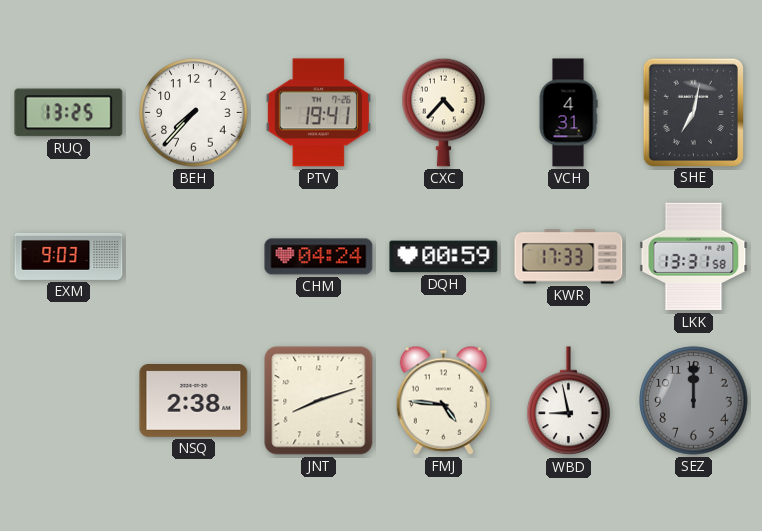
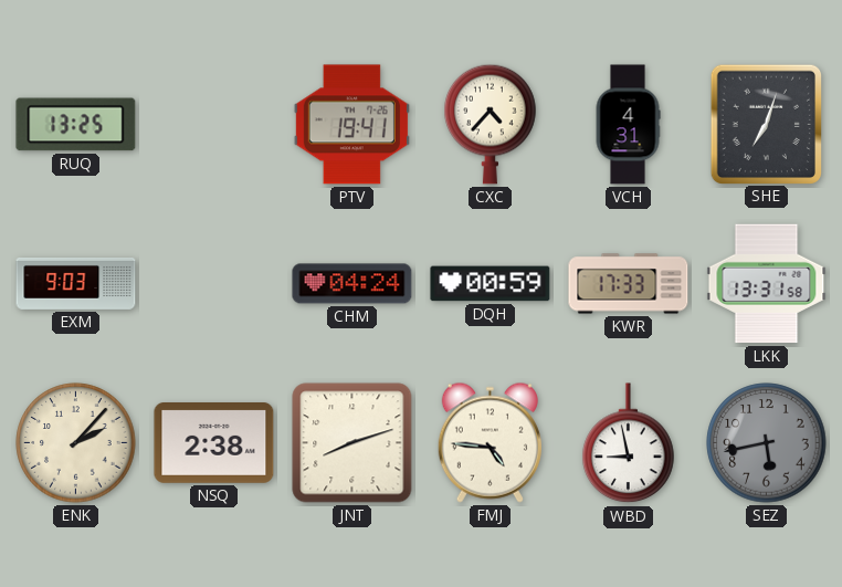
BEH: 7:37 -> none
SHE: 7:02 -> 7:03
ENK: none -> 2:07
SEZ: 12:00 -> 5:43
